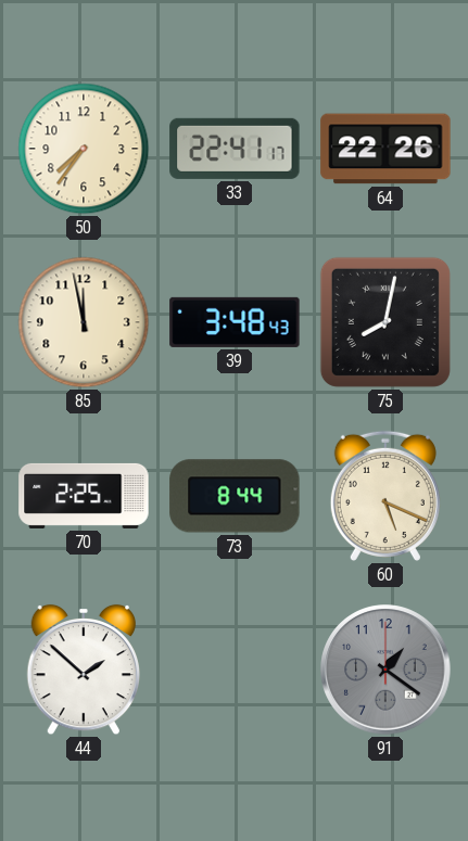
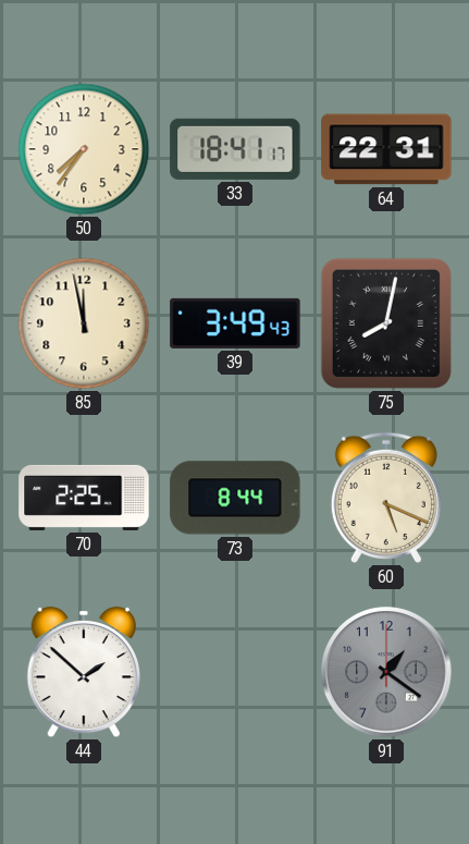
33: 22:41 -> 18:41
64: 22:26 -> 22:31
39: 3:48 -> 3:49
